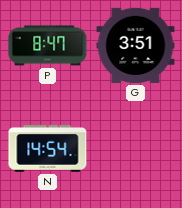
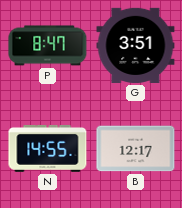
N: 14:54 -> 14:55
B: none -> 12:17
